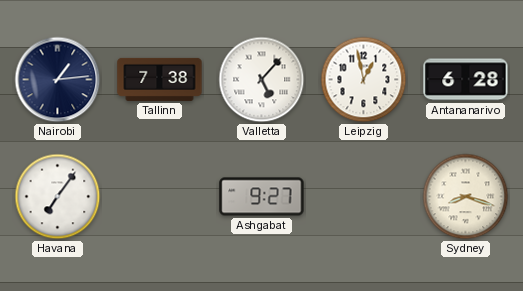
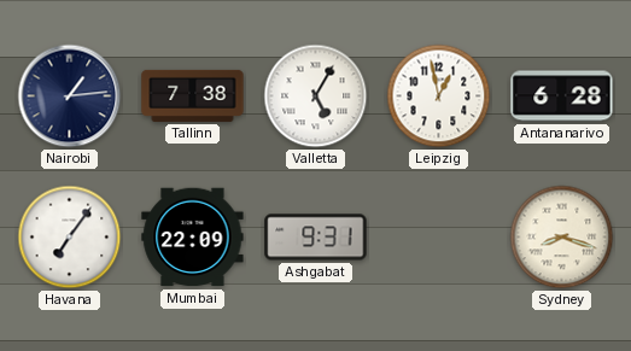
Valletta: 5:07 -> 5:05
Mumbai: none -> 22:09
Ashgabat: 9:27 -> 9:31
